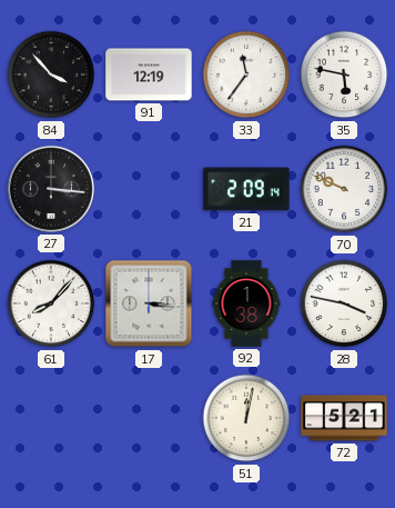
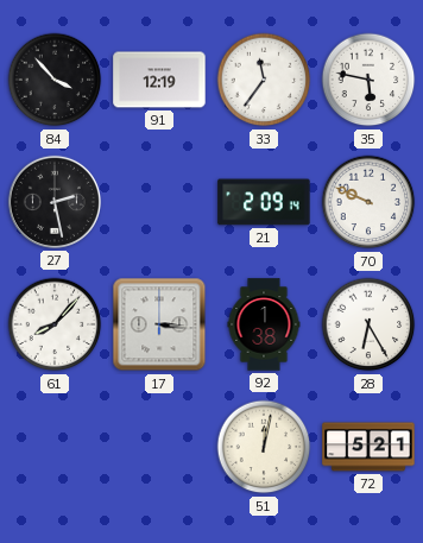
27: 3:16 -> 2:28
28: 3:47 -> 6:25
